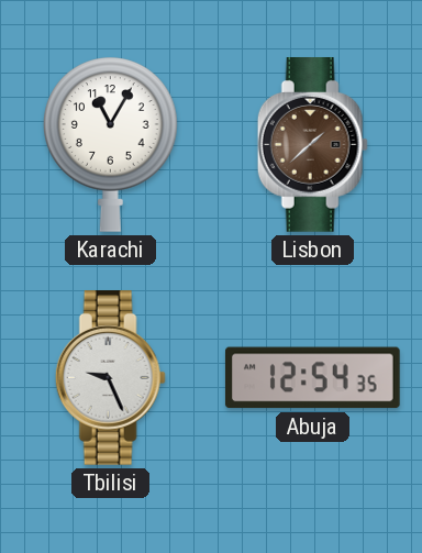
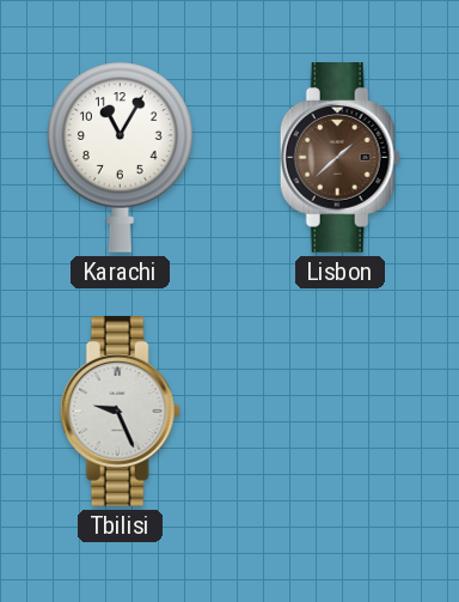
Abuja: 12:54 -> none
